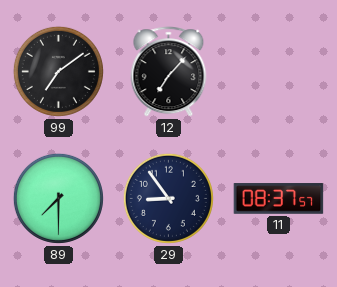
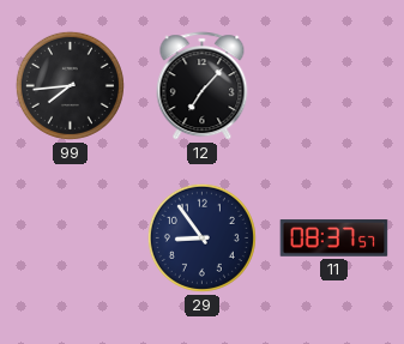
99: 7:09 -> 7:44
89: 7:30 -> none
